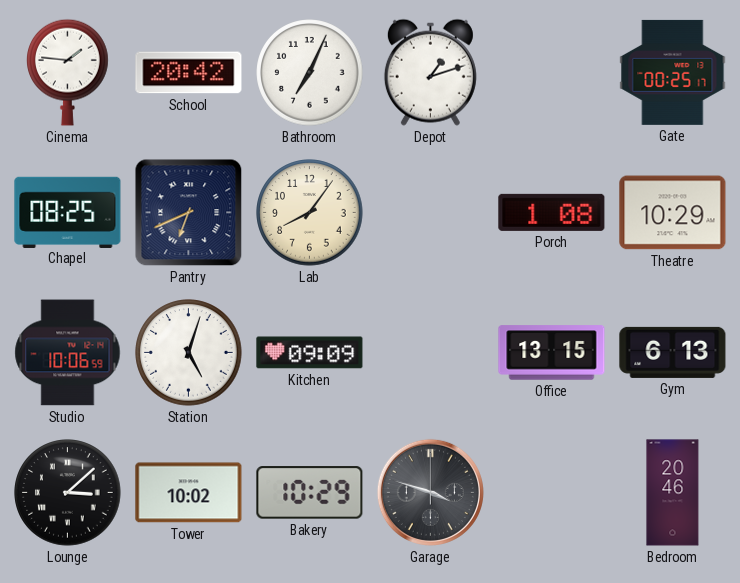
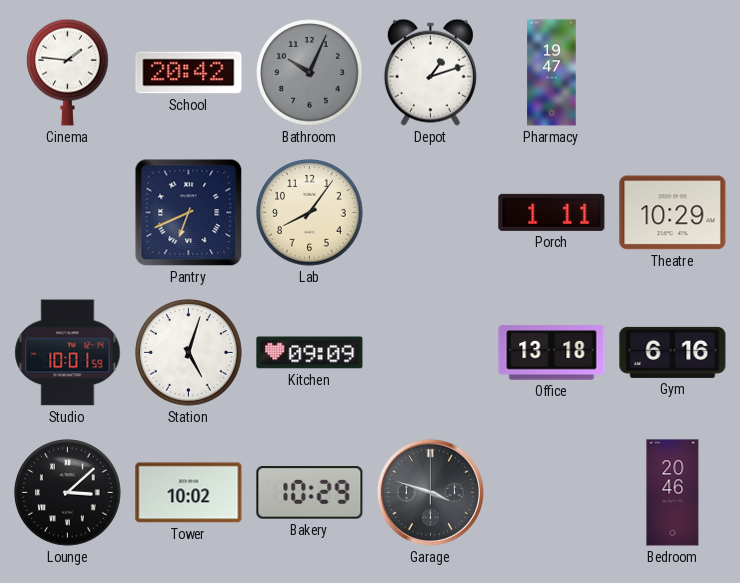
Bathroom: 7:04 -> 10:04
Bathroom dial: white -> grey
Pharmacy: none -> 19:47
Gate: 00:25 -> none
Chapel: 08:25 -> none
Porch: 1:08 -> 1:11
Studio: 10:06 -> 10:01
Office: 13:15 -> 13:18
Gym: 6:13 -> 6:16
